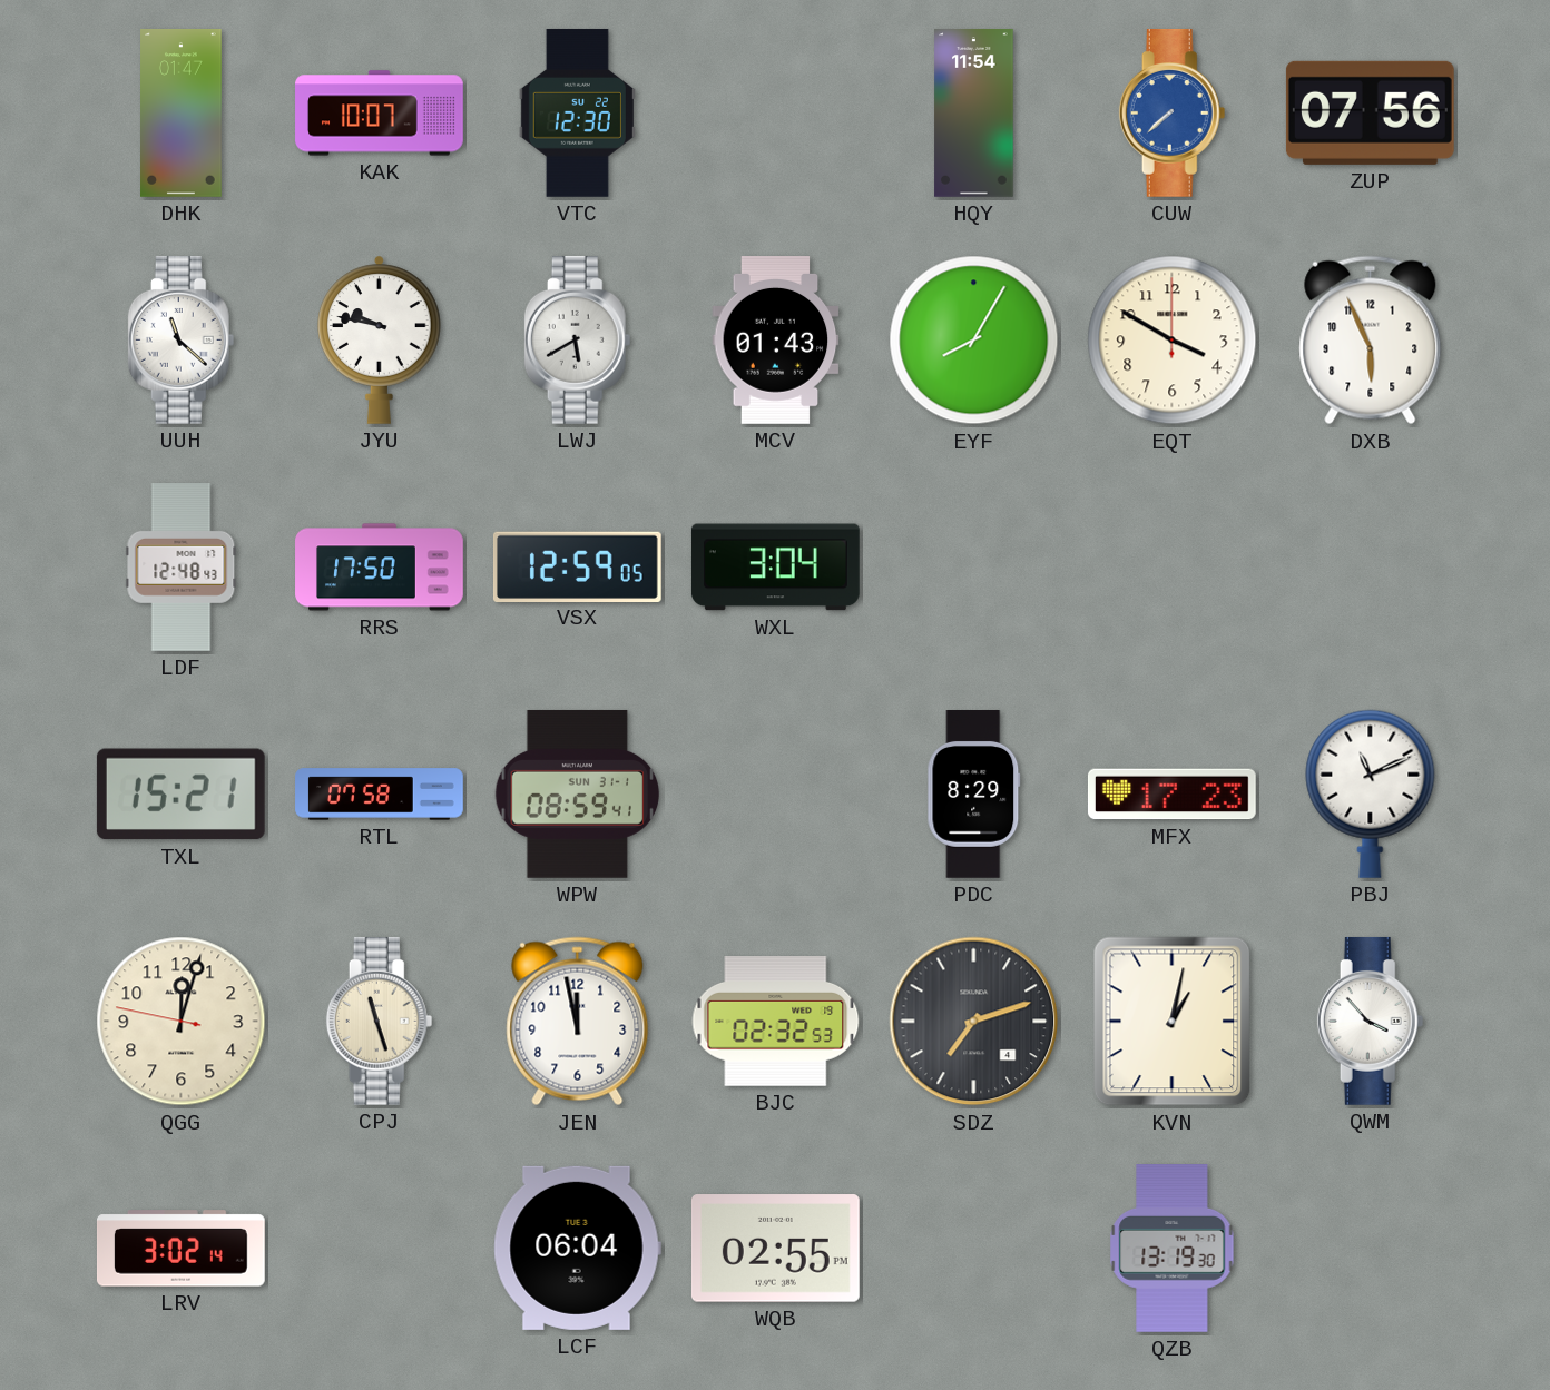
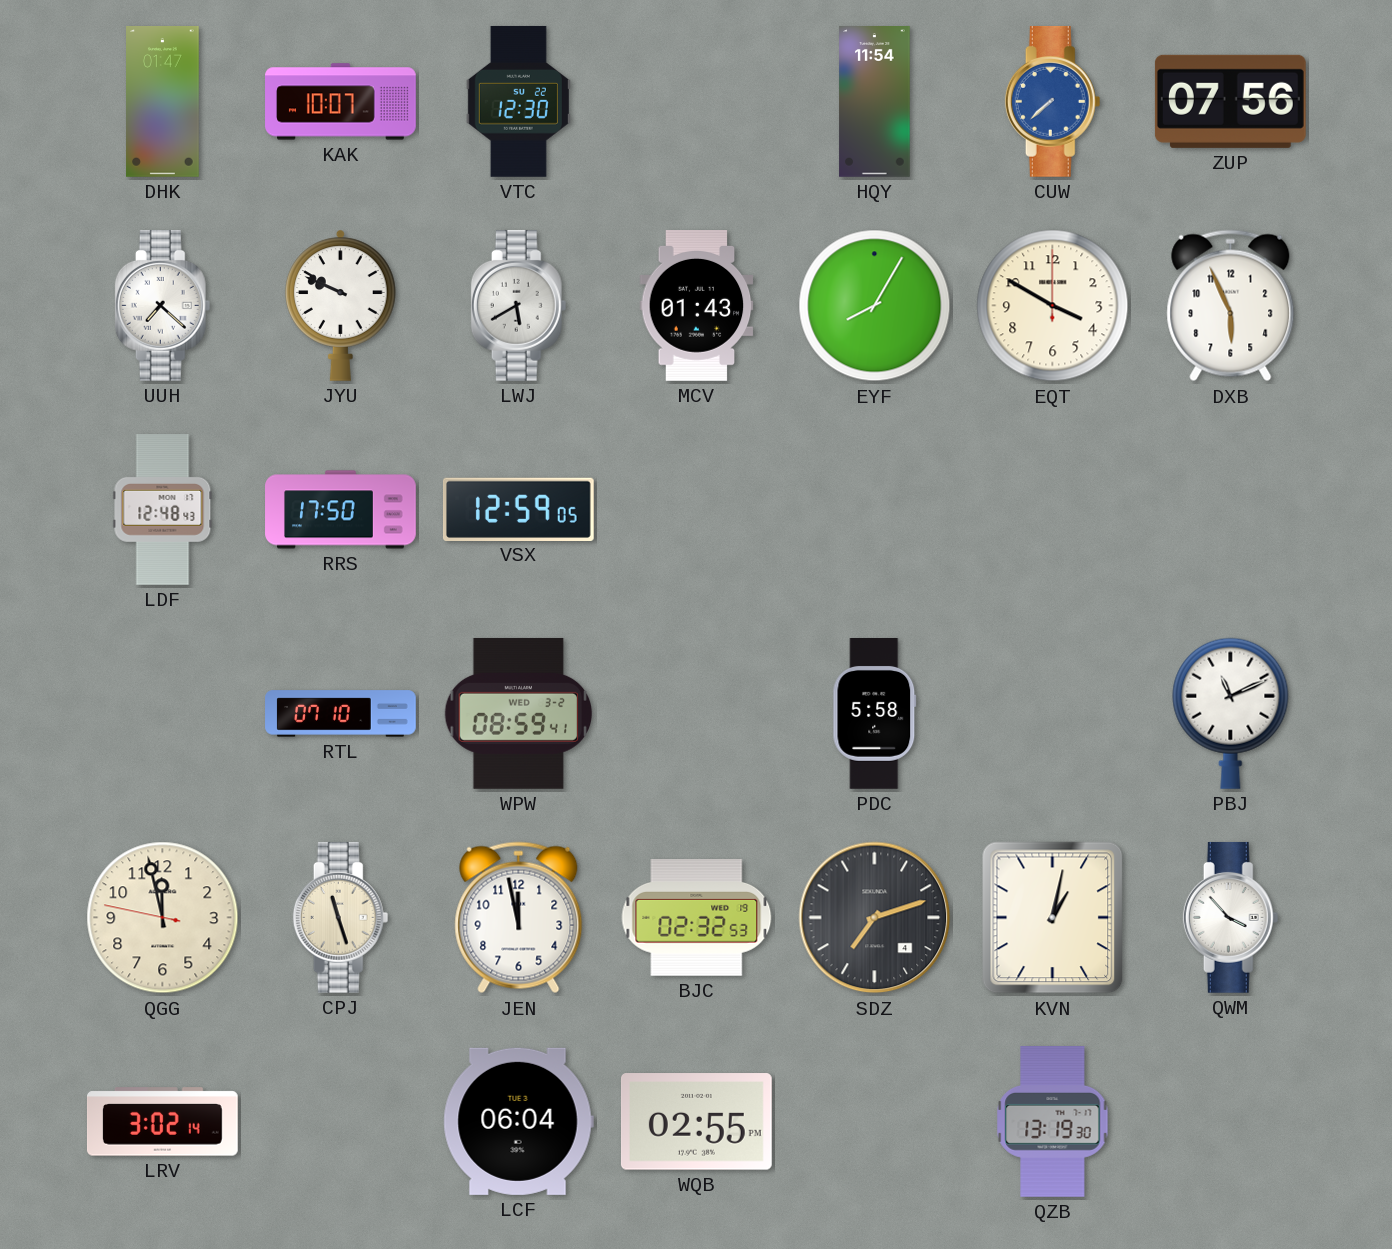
UUH: 11:22 -> 7:22
JYU: 9:47 -> 9:49
WXL: 3:04 -> none
TXL: 15:21 -> none
RTL: 07:58 -> 07:10
WPW date: SUN 31-1 -> WED 3-2
PDC: 8:29 -> 5:58
MFX: 17:23 -> none
QGG: 12:02 -> 11:57
